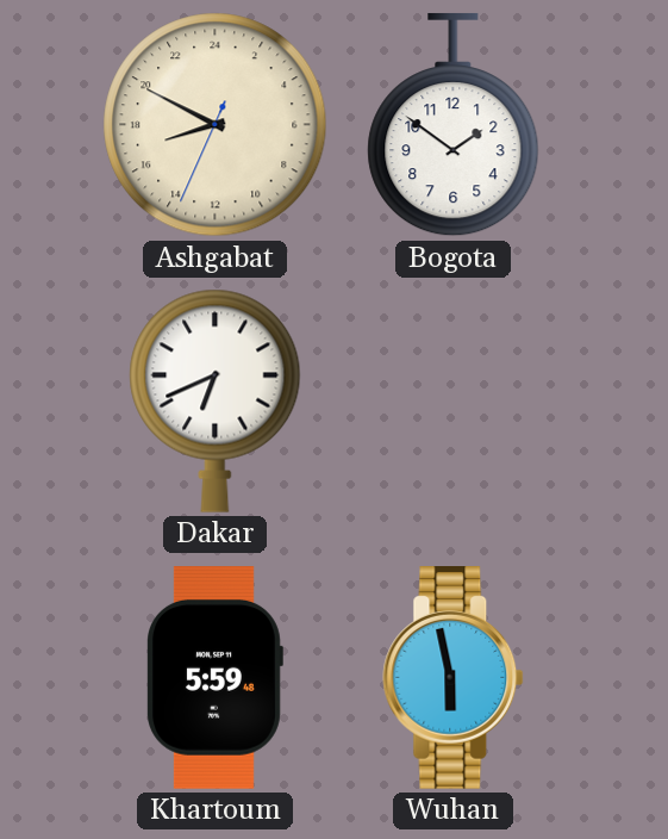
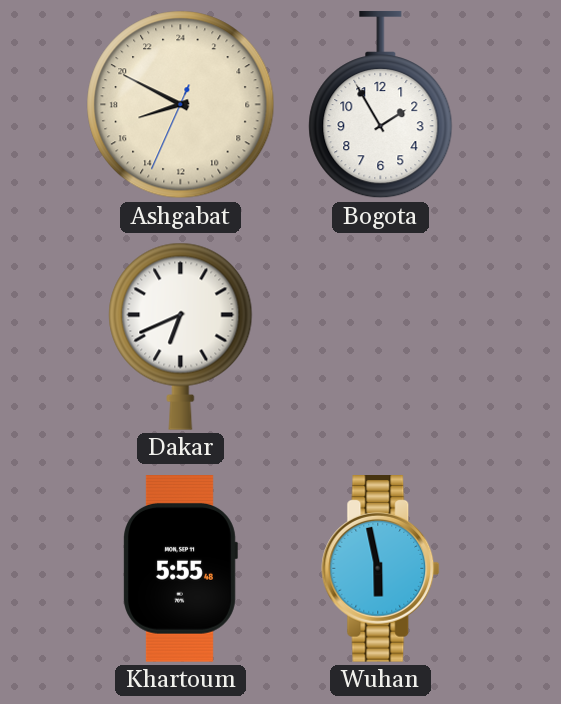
Bogota: 1:51 -> 1:55
Khartoum: 5:59 -> 5:55
